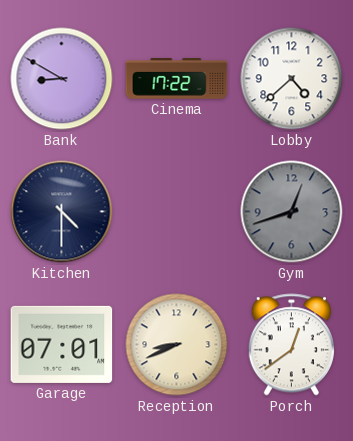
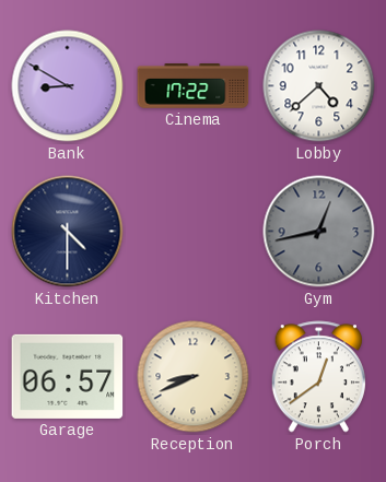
Gym: 12:42 -> 12:43
Garage: 07:01 -> 06:57
